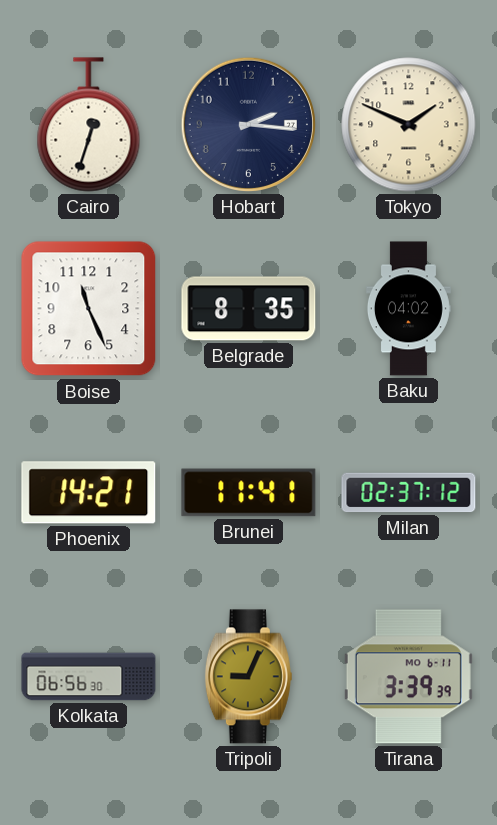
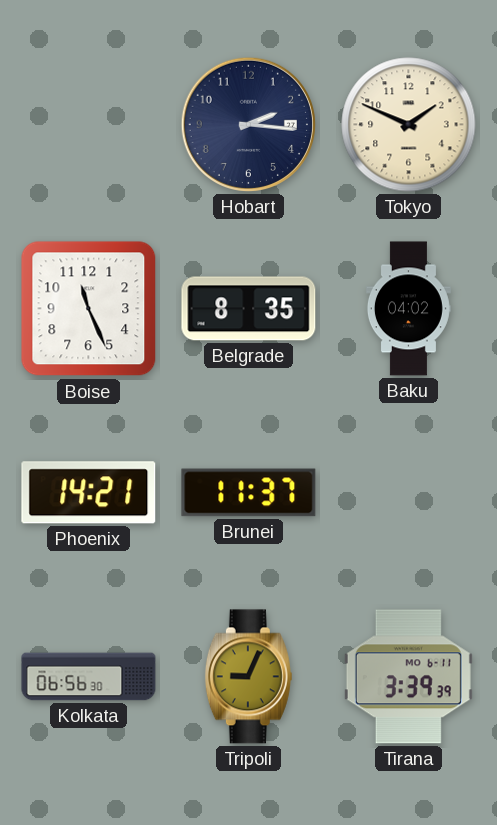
Cairo: 12:33 -> none
Brunei: 11:41 -> 11:37
Milan: 02:37 -> none
